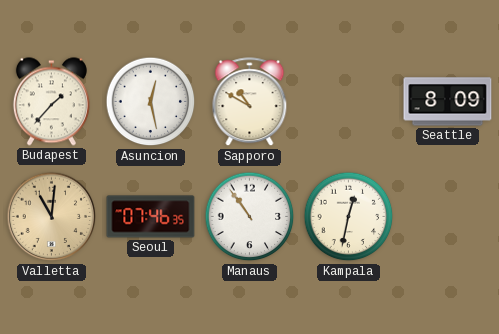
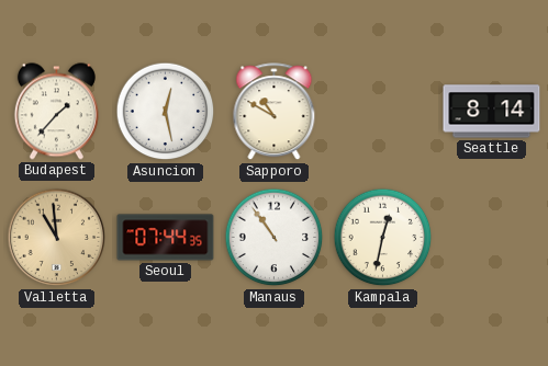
Seattle: 8:09 -> 8:14
Valletta: 11:01 -> 10:59
Seoul: 07:46 -> 07:44
